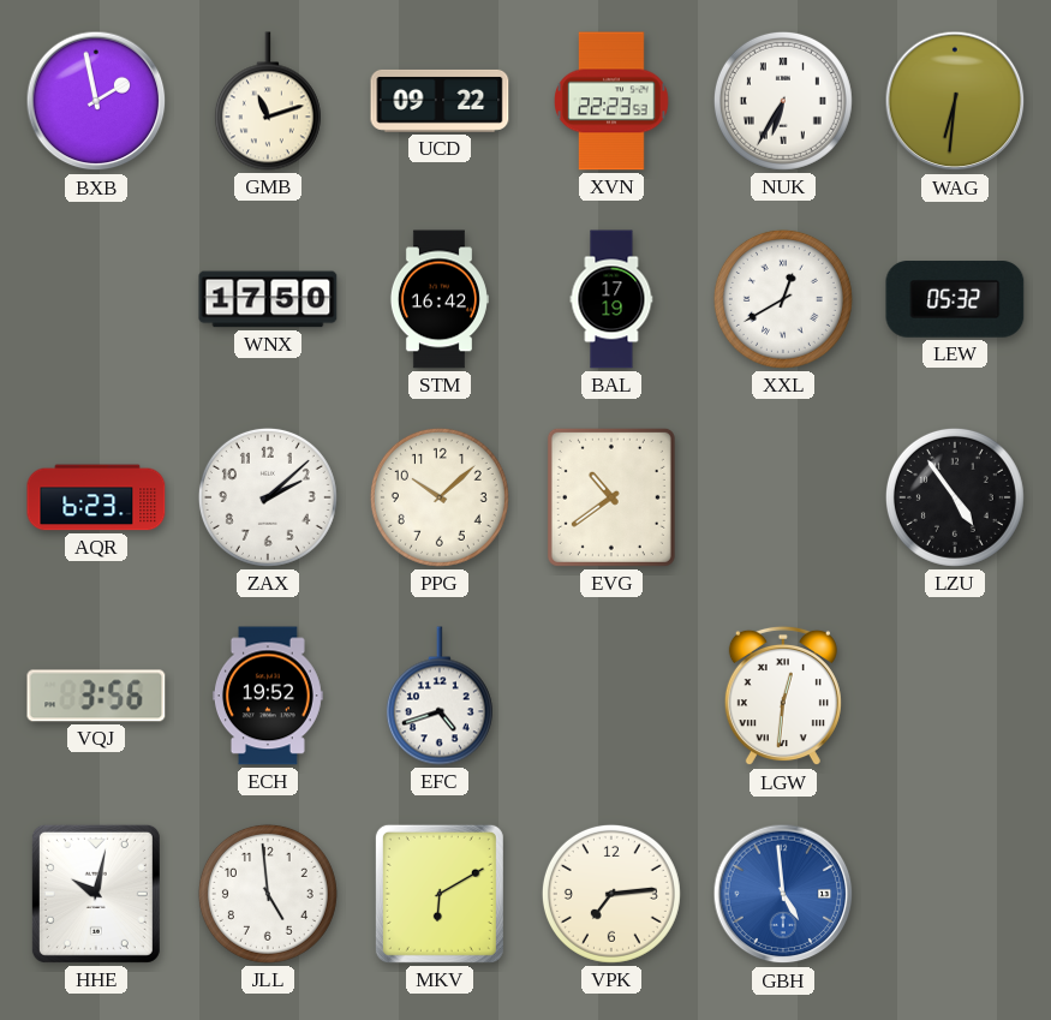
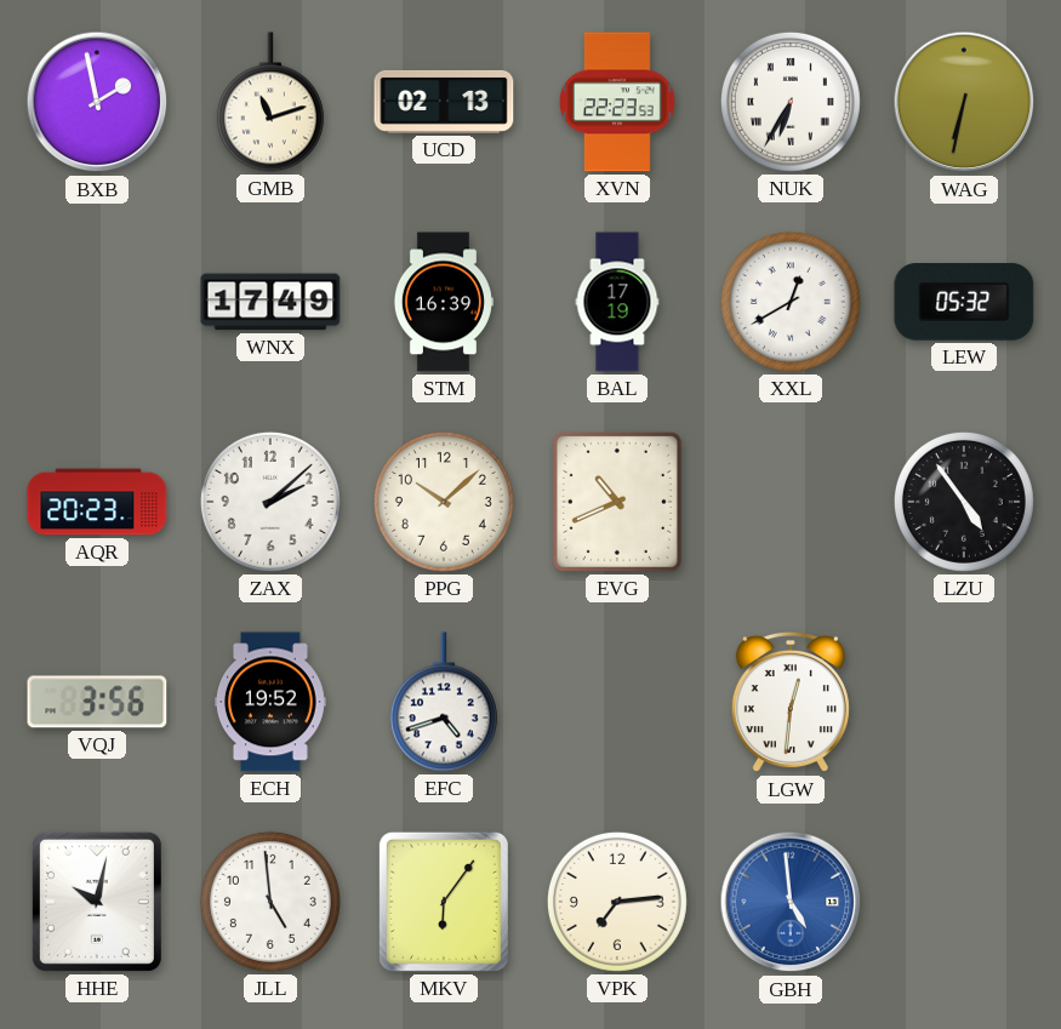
UCD: 09:22 -> 02:13
WAG: 6:31 -> 6:32
WNX: 17:50 -> 17:49
STM: 16:42 -> 16:39
AQR: 6:23 -> 20:23
EVG: 10:39 -> 10:41
MKV: 6:10 -> 6:06
